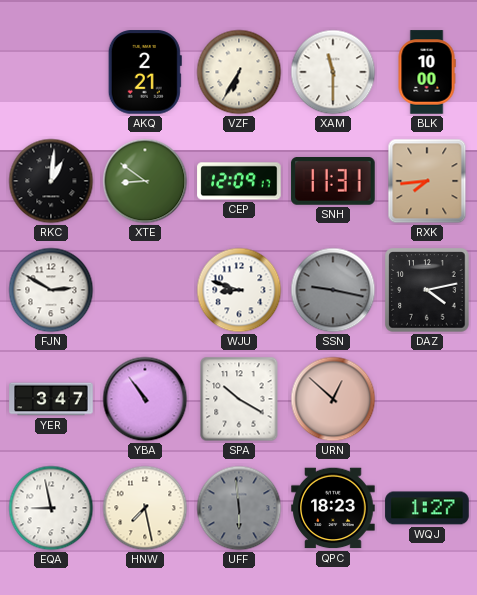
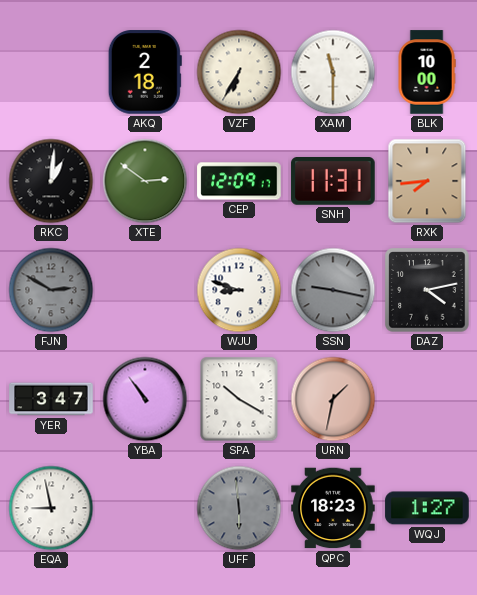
AKQ: 2:21 -> 2:18
XTE: 8:51 -> 2:51
FJN dial: white -> grey
URN: 12:52 -> 1:32
HNW: 7:28 -> none
